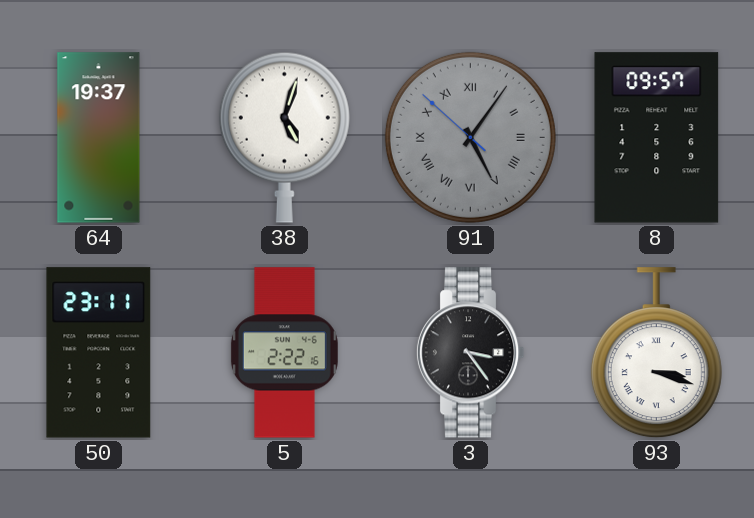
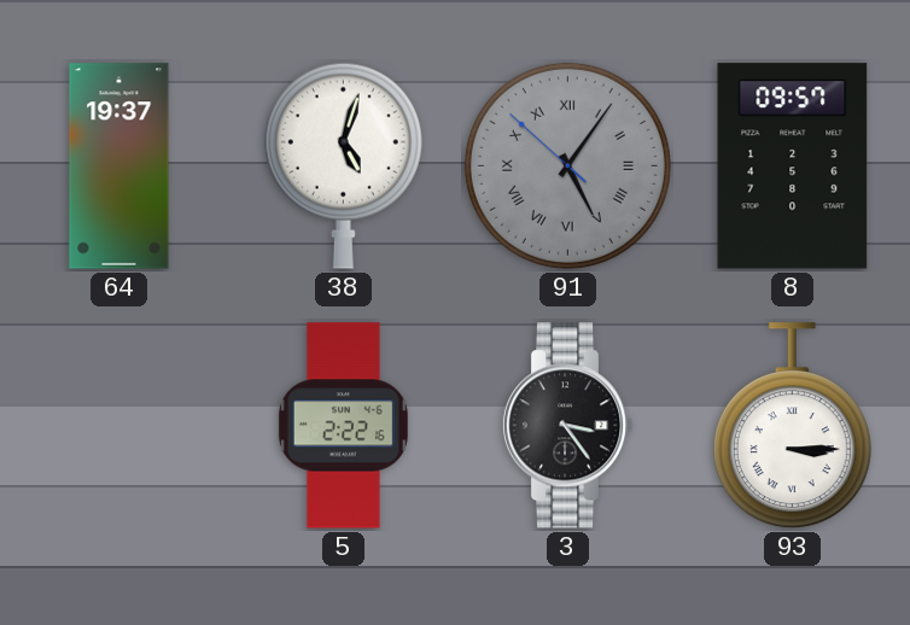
50: 23:11 -> none
93: 3:18 -> 3:15
